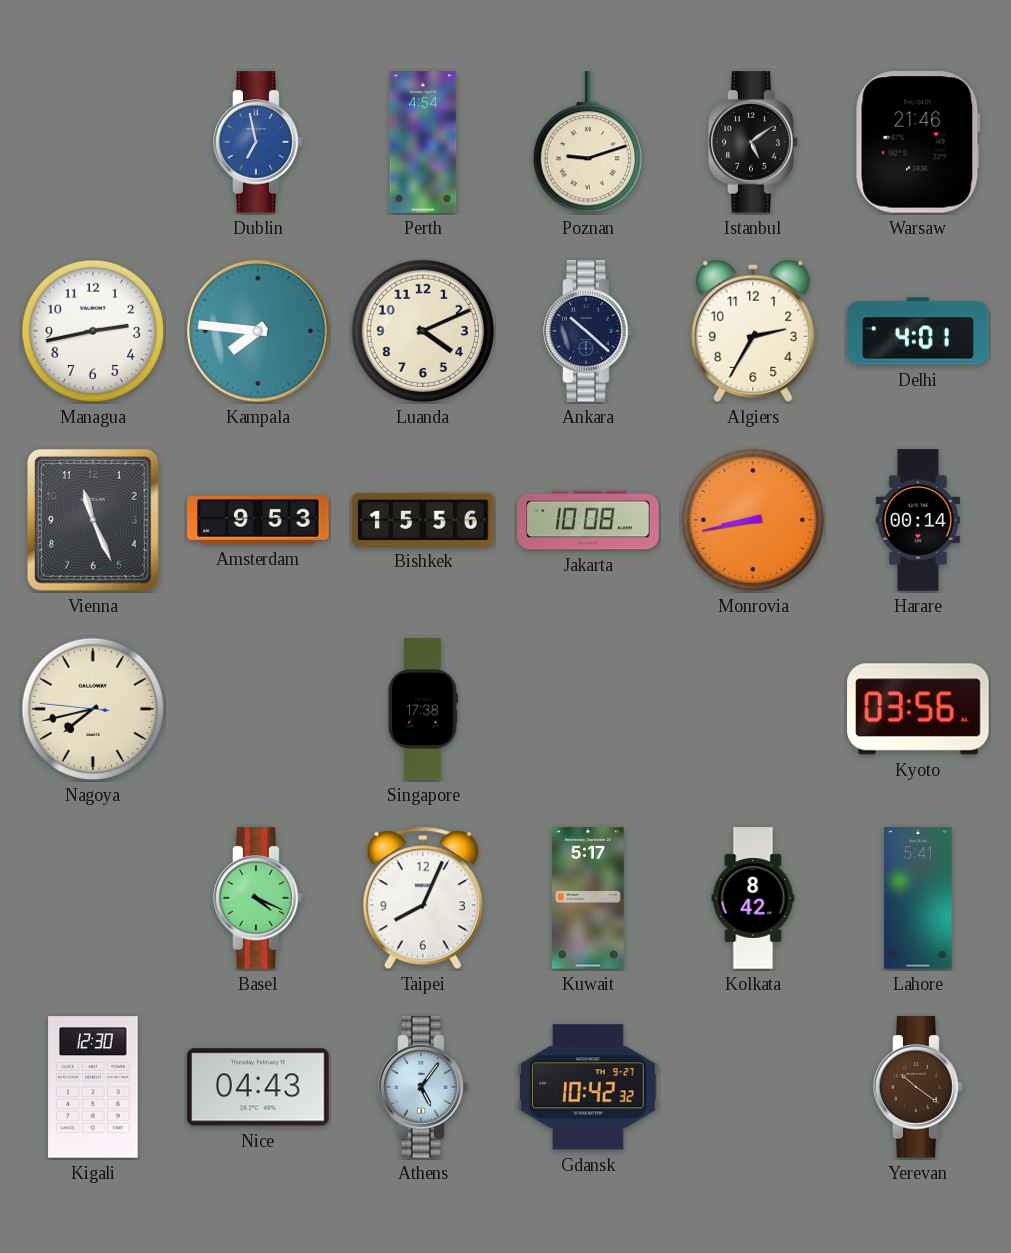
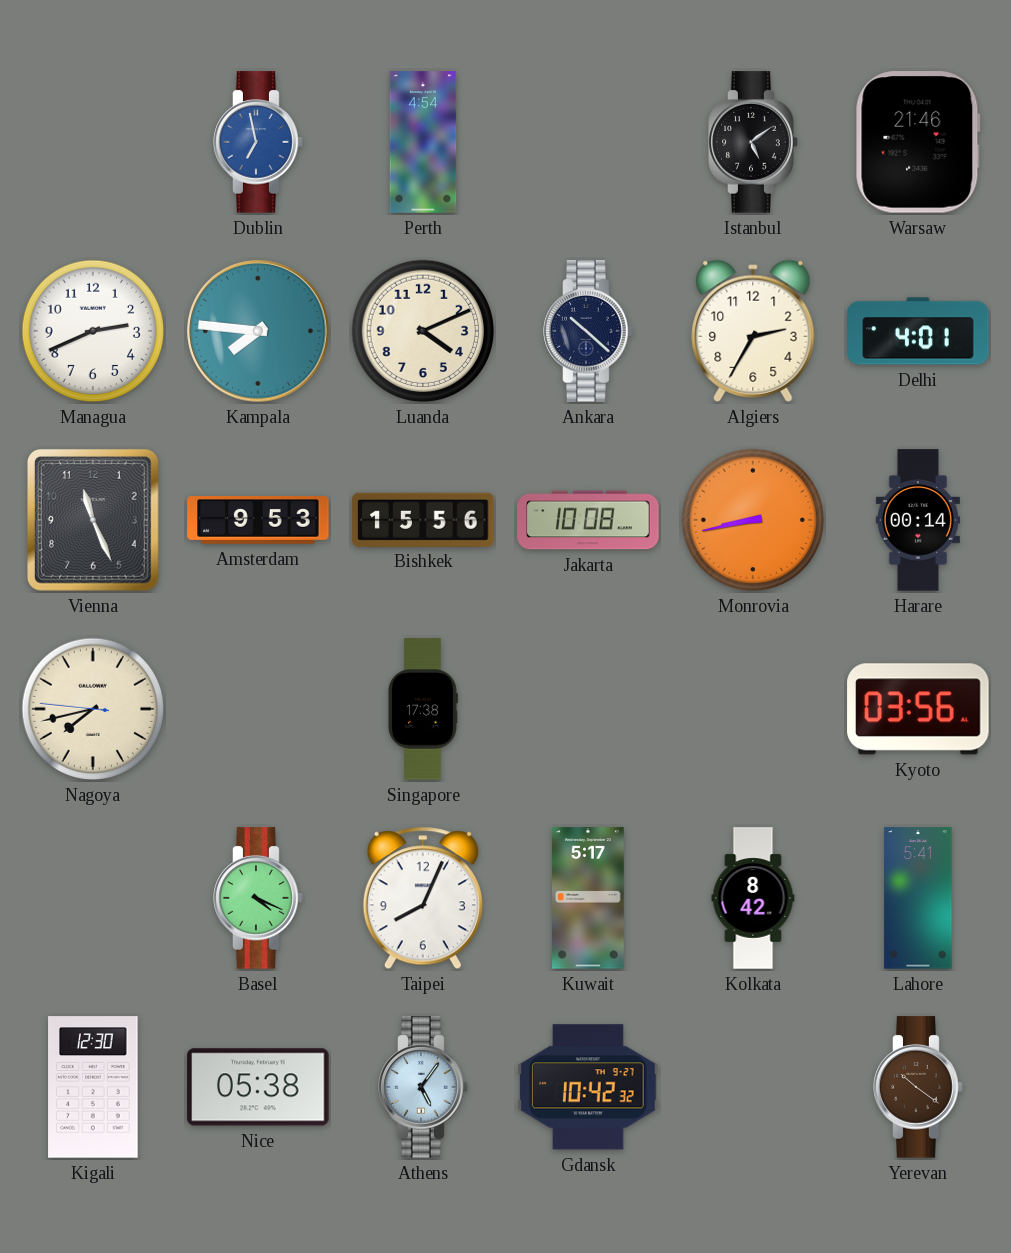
Poznan: 9:12 -> none
Managua: 2:43 -> 2:41
Nice: 04:43 -> 05:38
